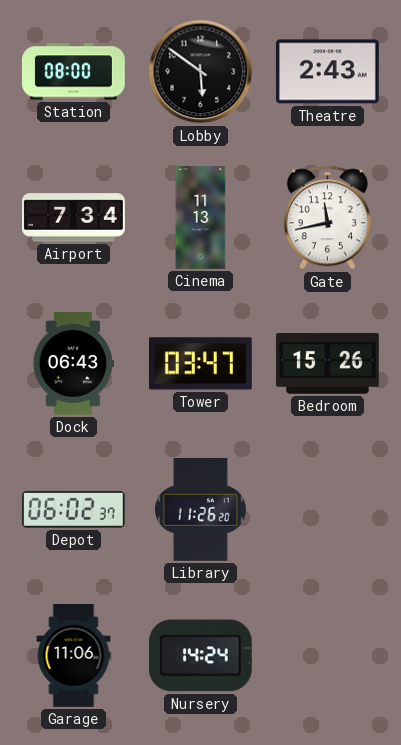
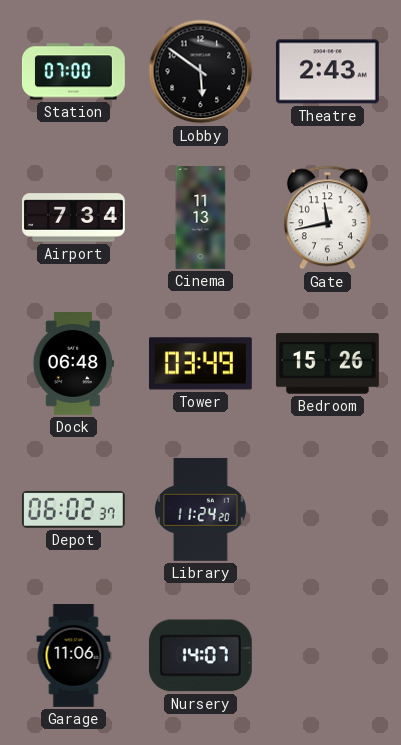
Station: 08:00 -> 07:00
Dock: 06:43 -> 06:48
Tower: 03:47 -> 03:49
Library: 11:26 -> 11:24
Nursery: 14:24 -> 14:07
